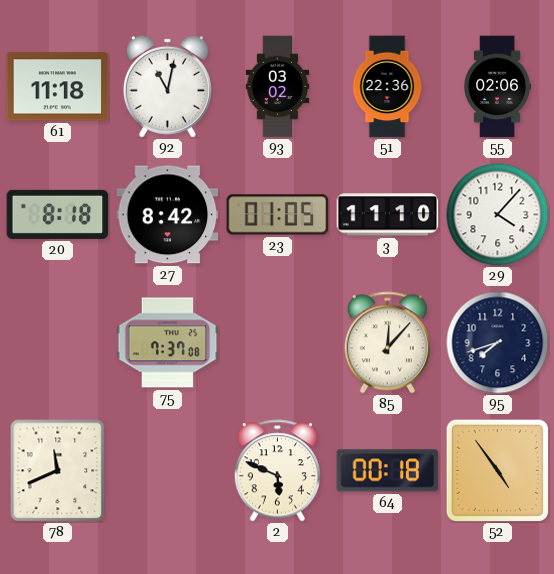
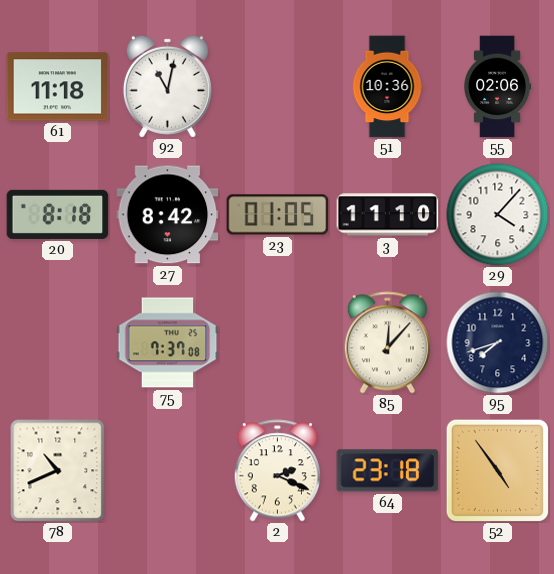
93: 03:02 -> none
51: 22:36 -> 10:36
78: 11:41 -> 10:41
2: 5:49 -> 2:19
64: 00:18 -> 23:18
